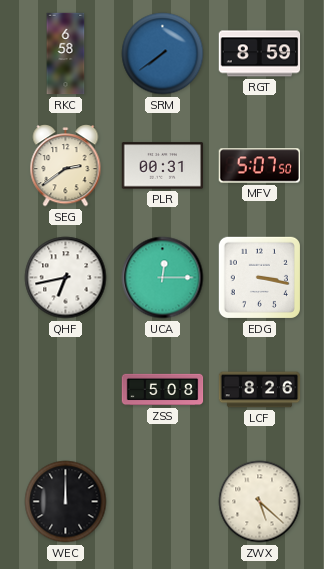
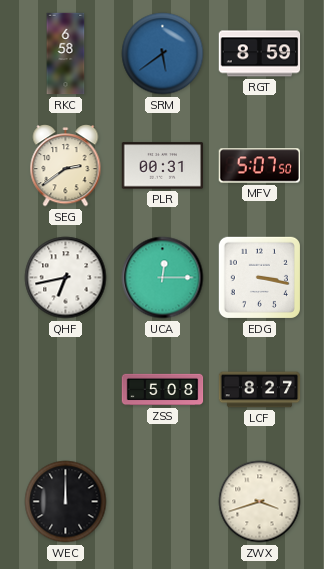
SRM: 7:39 -> 5:39
LCF: 8:26 -> 8:27
ZWX: 5:22 -> 3:42
